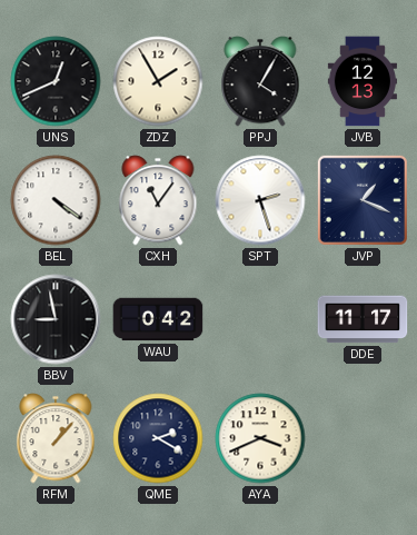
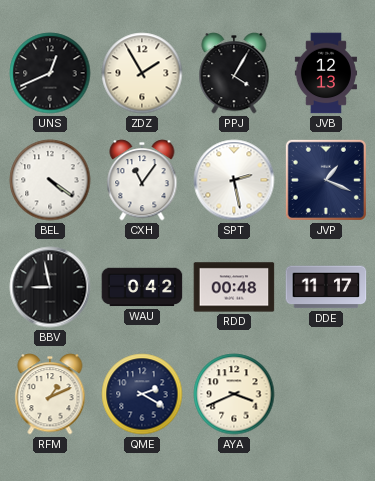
SPT: 2:27 -> 2:28
RDD: none -> 00:48
RFM: 1:07 -> 1:11
